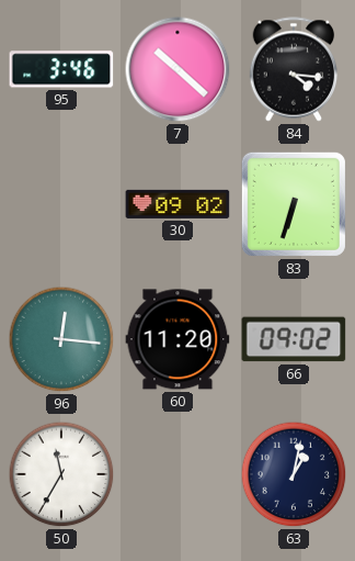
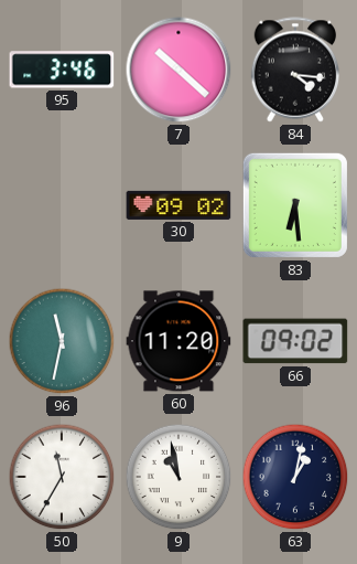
83: 6:33 -> 6:29
96: 12:16 -> 11:32
9: none -> 10:58
